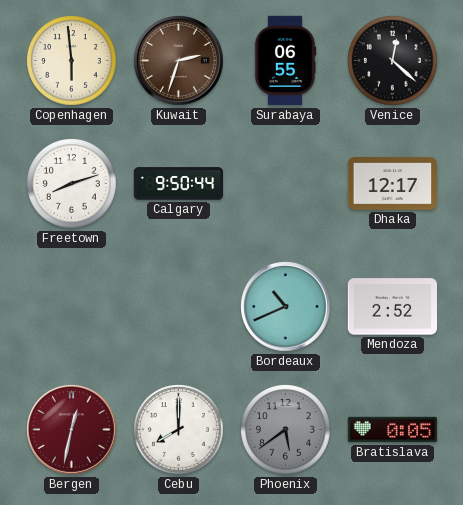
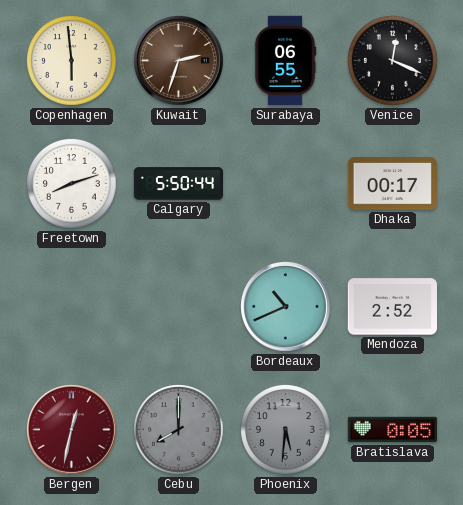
Venice: 12:22 -> 12:19
Calgary: 9:50 -> 5:50
Dhaka: 12:17 -> 00:17
Cebu dial: white -> grey
Phoenix: 5:39 -> 5:31
